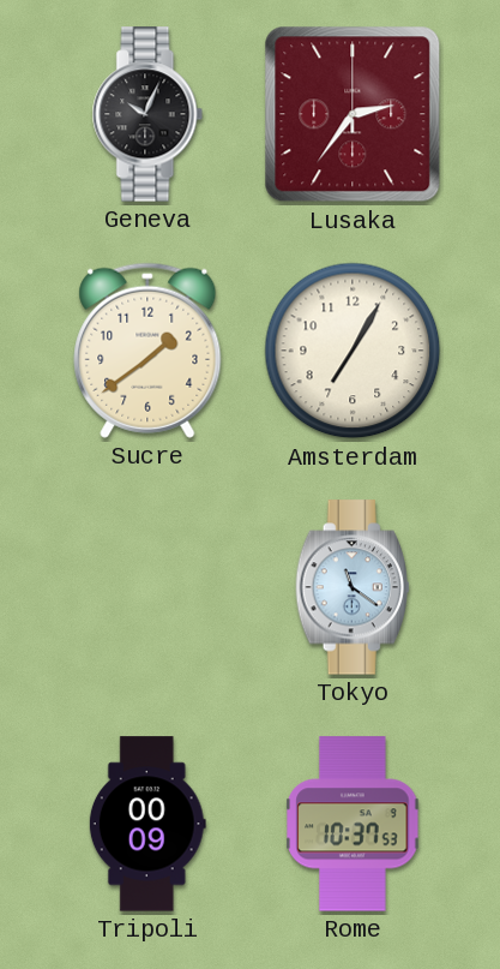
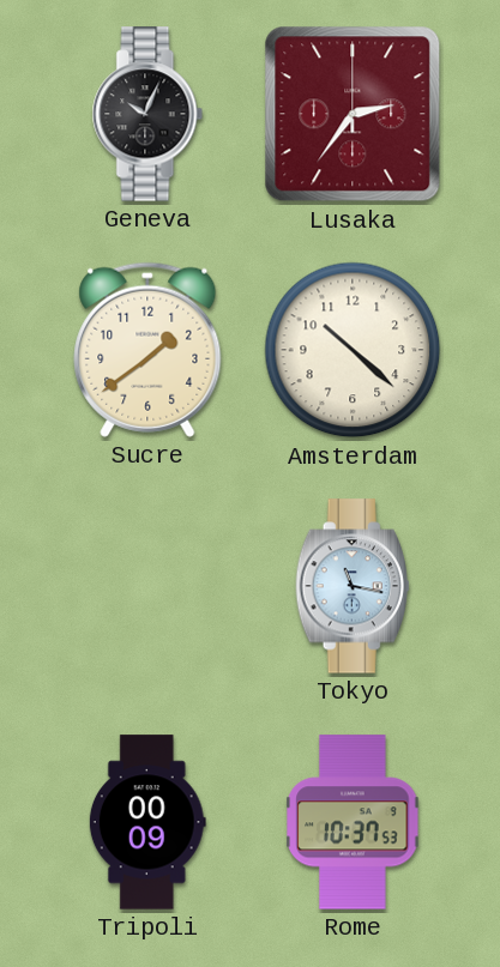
Amsterdam: 7:05 -> 10:22
Tokyo: 11:21 -> 11:17
